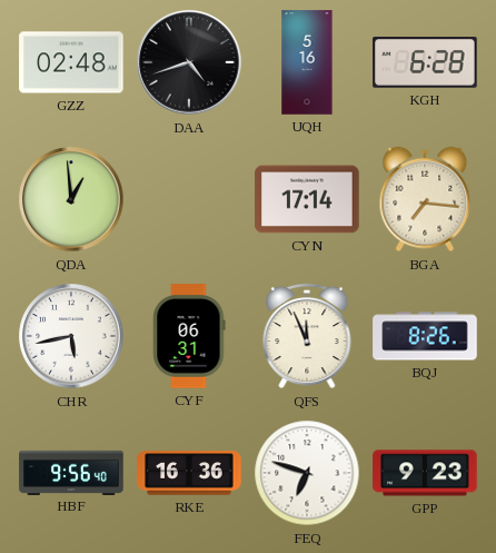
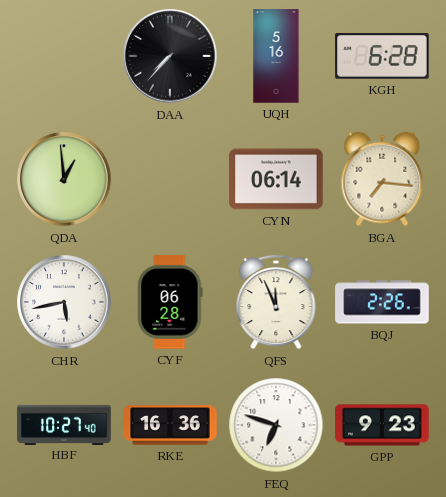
GZZ: 02:48 -> none
DAA: 4:42 -> 7:37
CYN: 17:14 -> 06:14
CYF: 06:31 -> 06:28
BQJ: 8:26 -> 2:26
HBF: 9:56 -> 10:27
